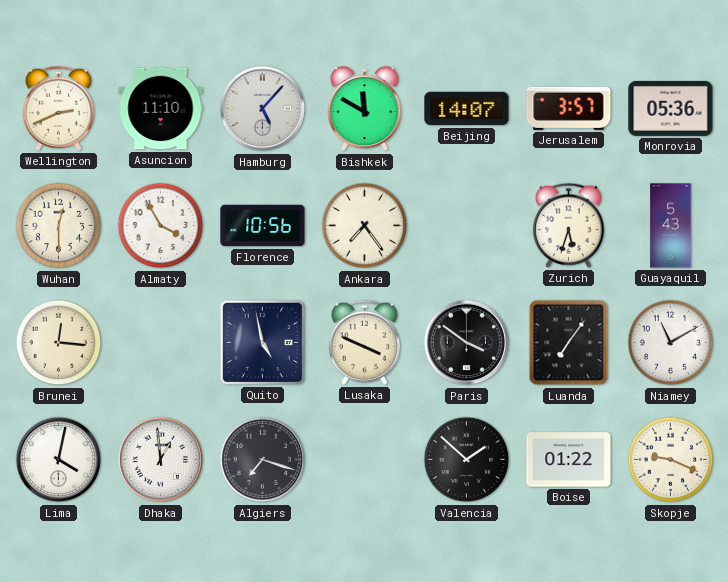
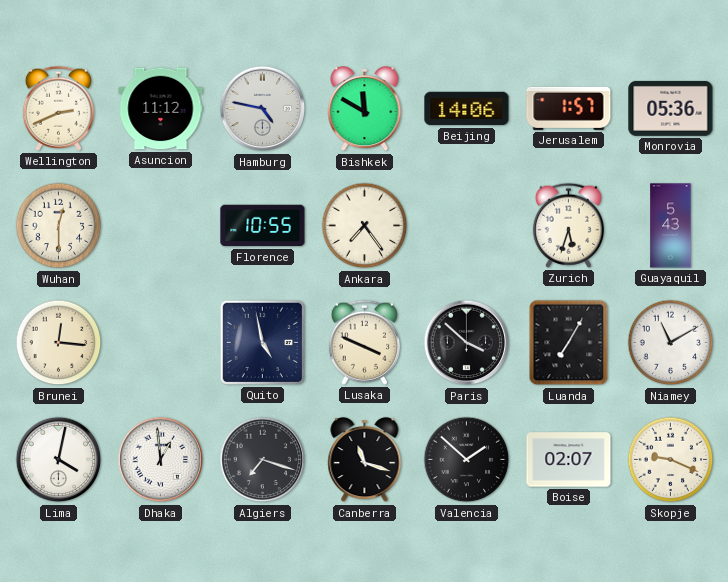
Asuncion: 11:10 -> 11:12
Hamburg: 5:07 -> 4:47
Beijing: 14:07 -> 14:06
Jerusalem: 3:57 -> 1:57
Almaty: 3:55 -> none
Florence: 10:56 -> 10:55
Paris: 3:51 -> 3:52
Luanda: 7:06 -> 7:05
Canberra: none -> 11:18
Boise: 01:22 -> 02:07
